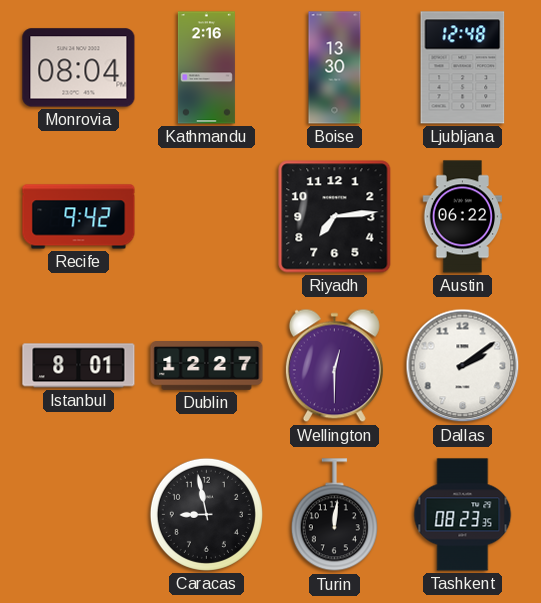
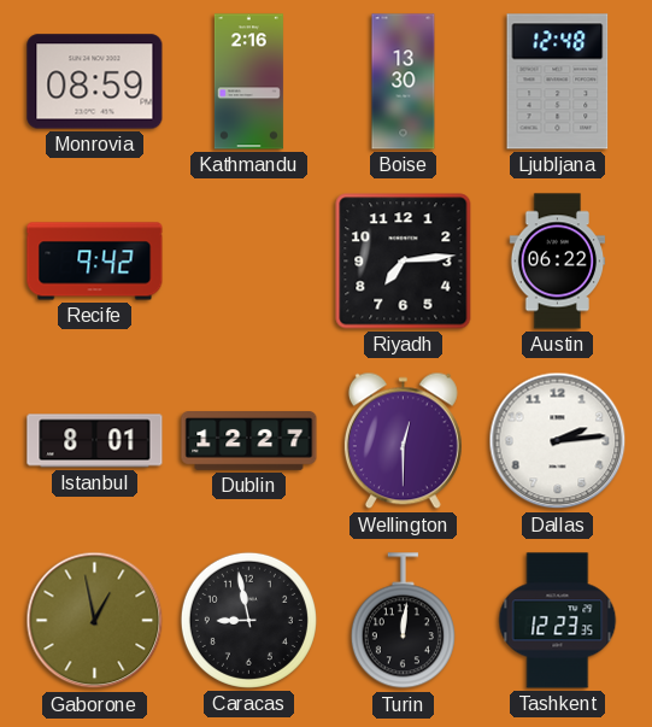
Monrovia: 08:04 -> 08:59
Dallas: 2:09 -> 2:14
Gaborone: none -> 12:58
Tashkent: 08:23 -> 12:23
